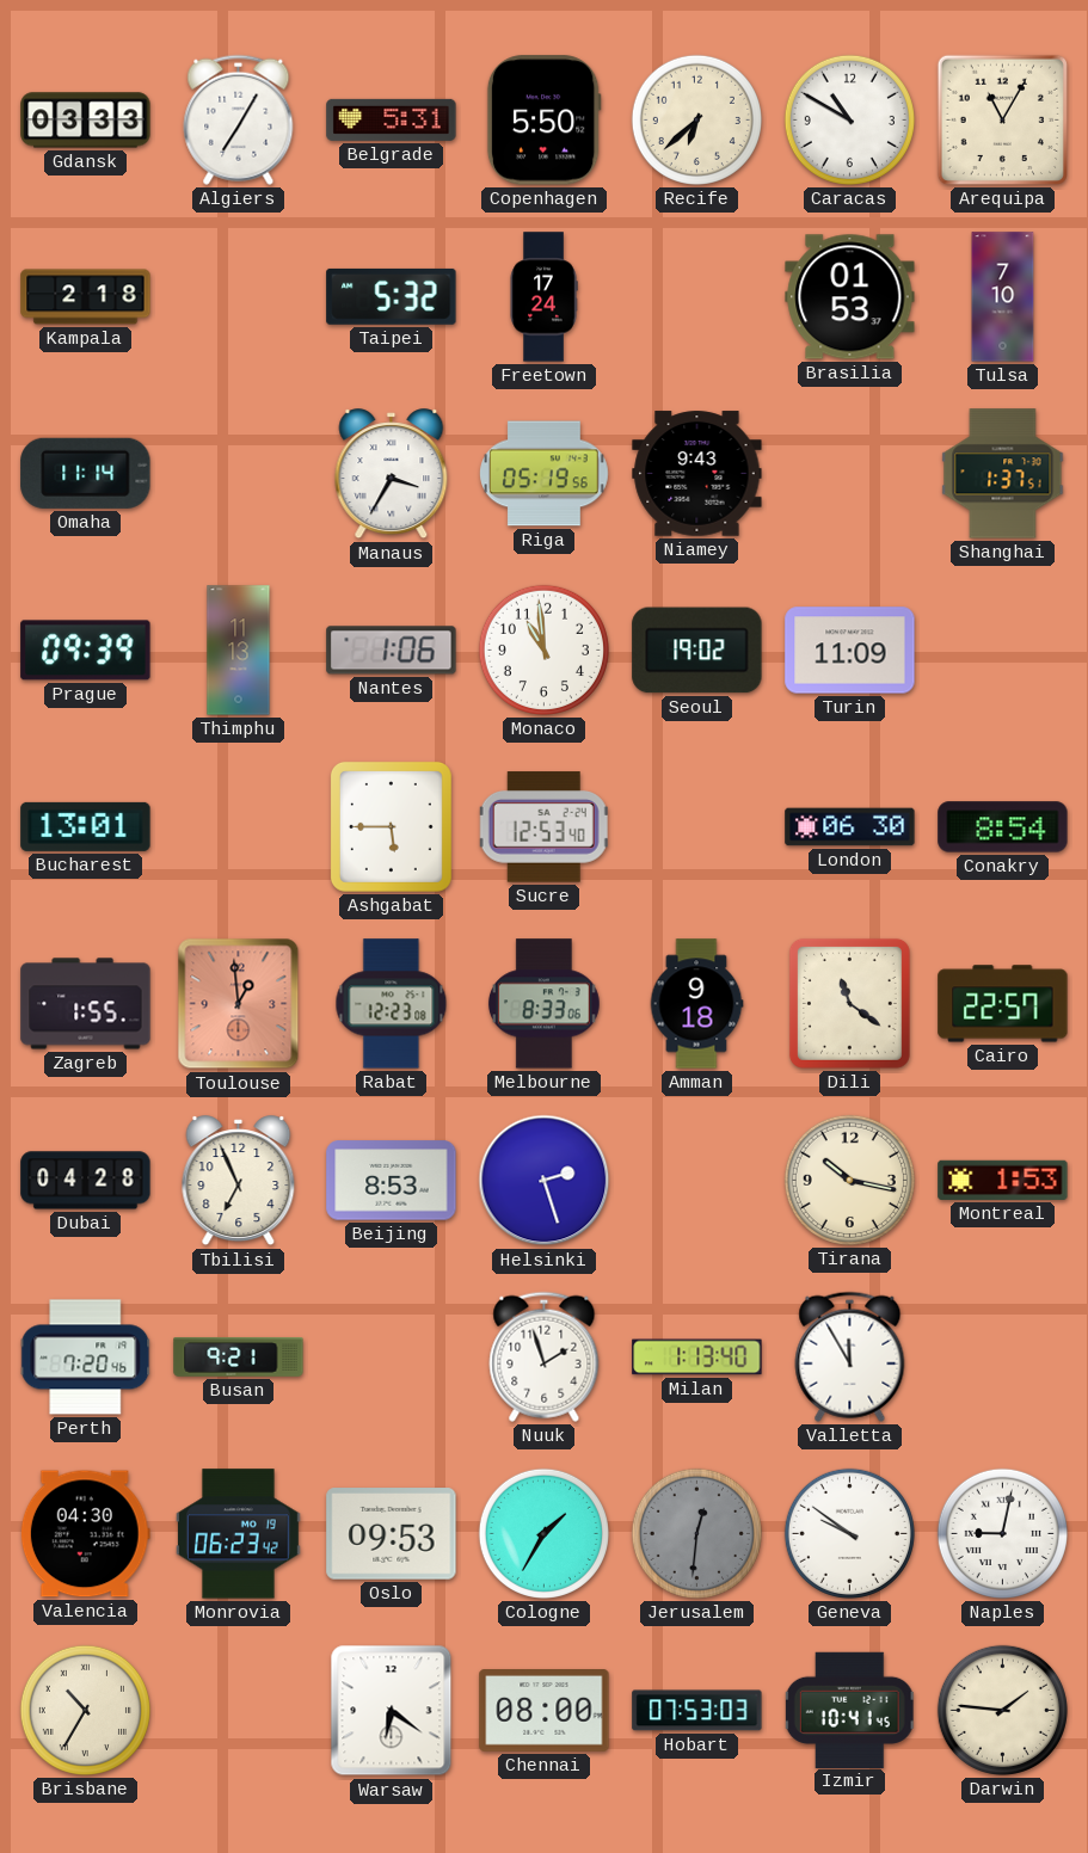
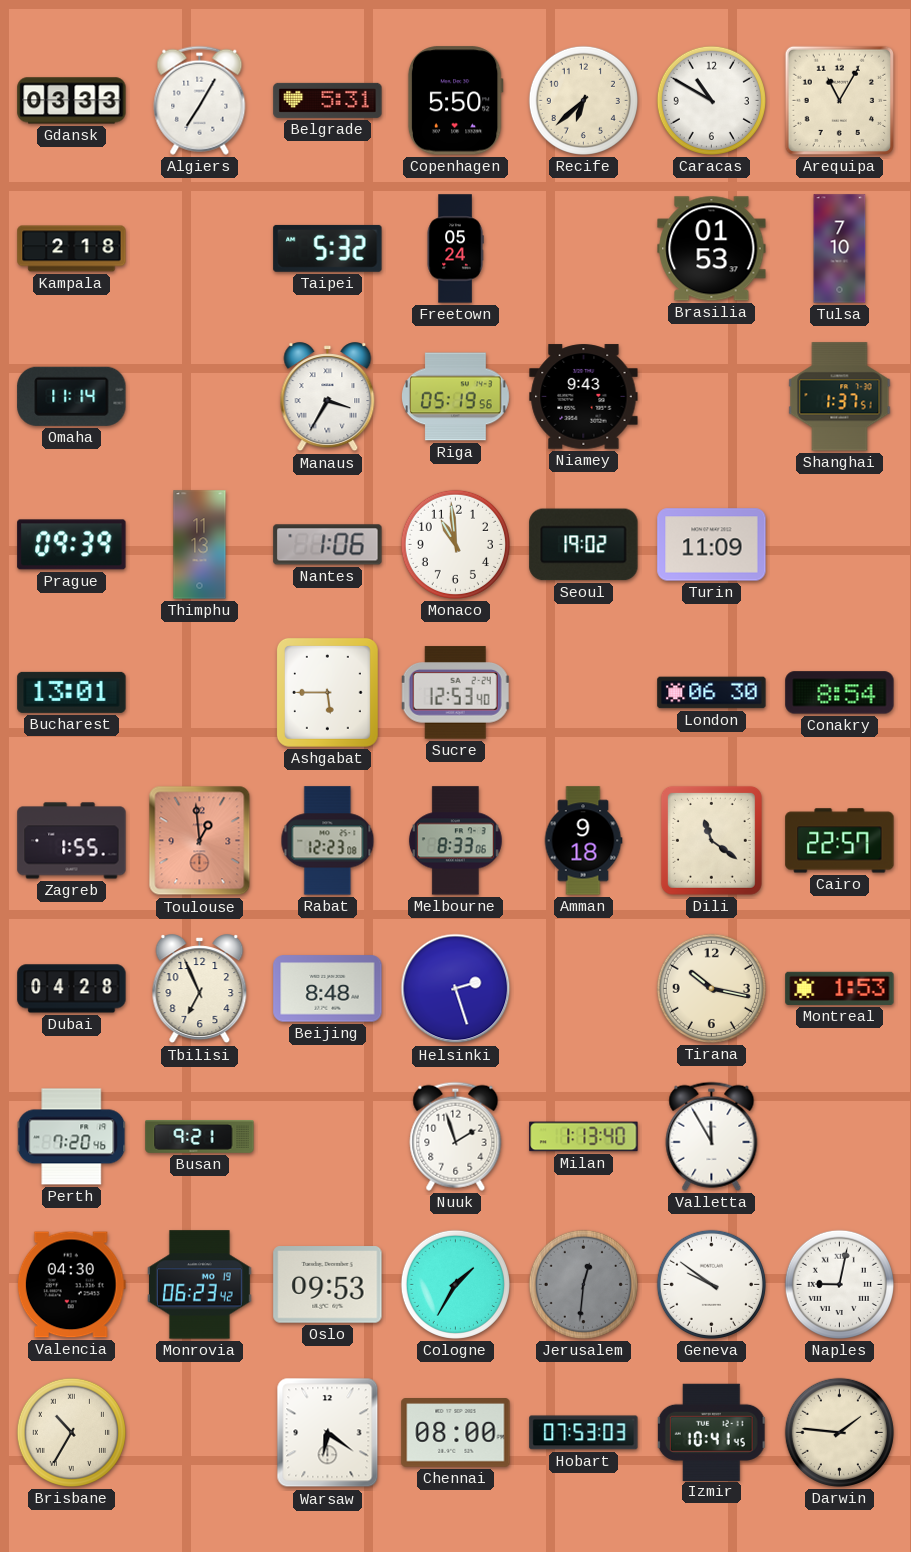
Freetown: 17:24 -> 05:24
Beijing: 8:53 -> 8:48
